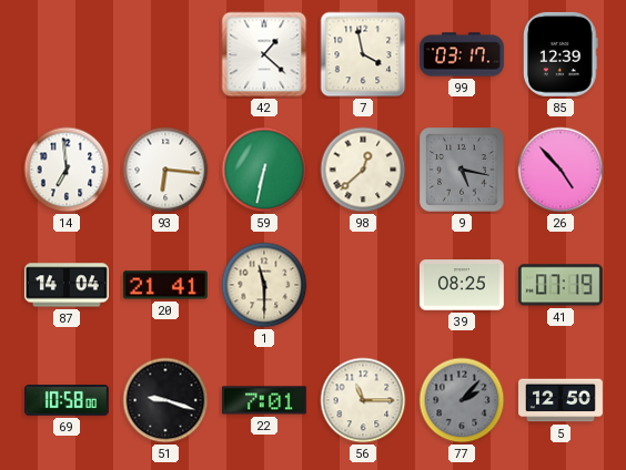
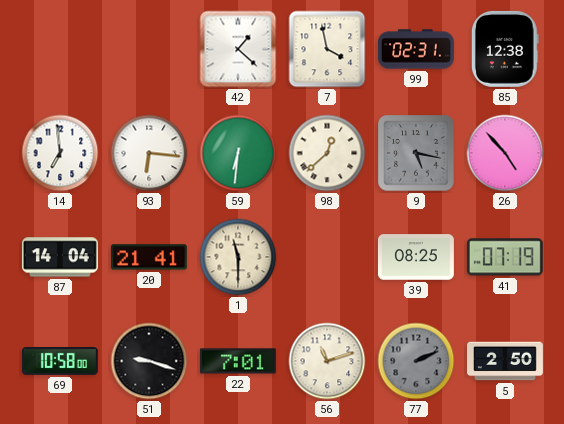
99: 03:17 -> 02:31
85: 12:39 -> 12:38
59: 6:32 -> 6:31
56: 11:15 -> 11:12
77: 2:07 -> 2:11
5: 12:50 -> 2:50
